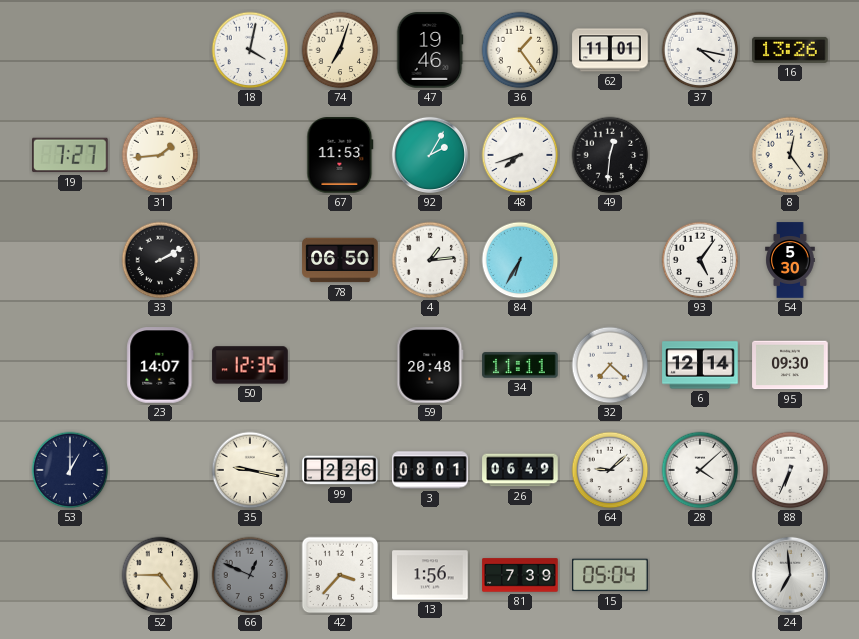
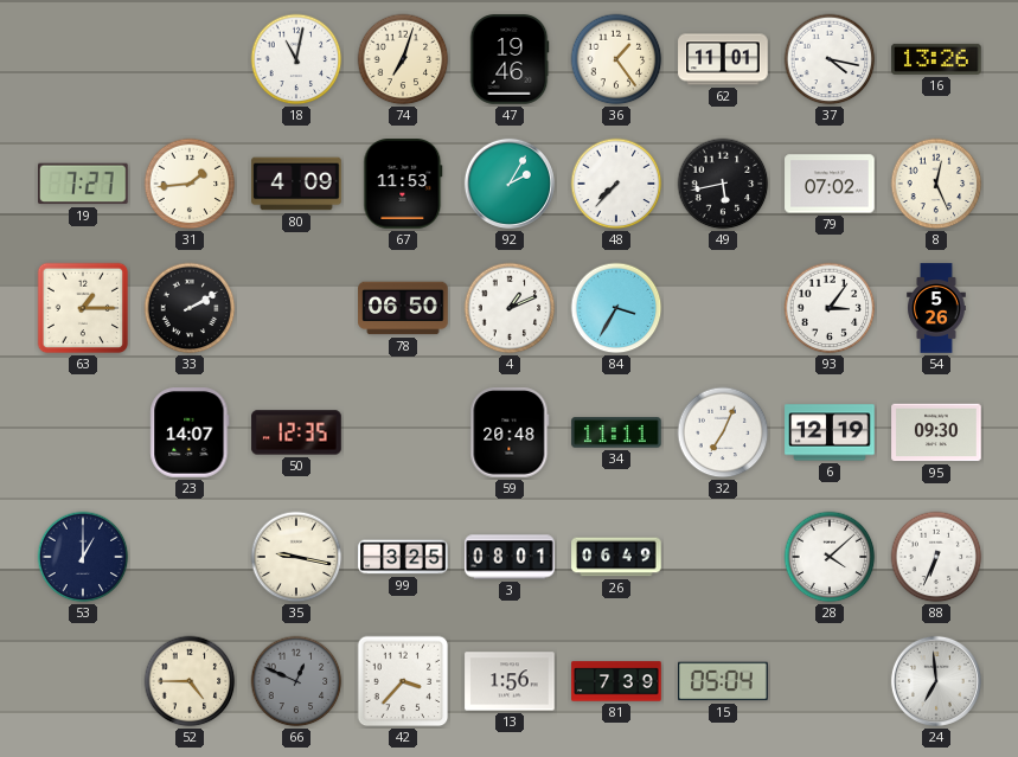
18: 4:02 -> 11:02
80: none -> 4:09
48: 7:42 -> 7:37
49: 12:31 -> 5:43
79: none -> 07:02
8: 12:24 -> 12:26
63: none -> 1:15
4: 1:14 -> 1:11
84: 6:35 -> 3:35
93: 5:06 -> 3:06
54: 5:30 -> 5:26
32: 7:22 -> 7:04
6: 12:14 -> 12:19
99: 2:26 -> 3:25
64: 9:08 -> none
